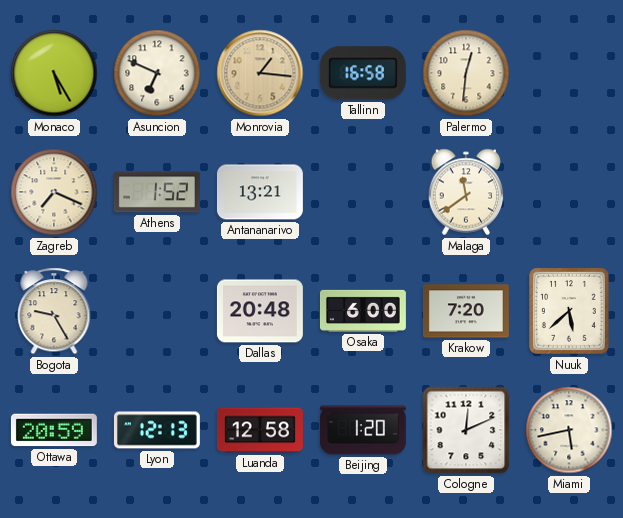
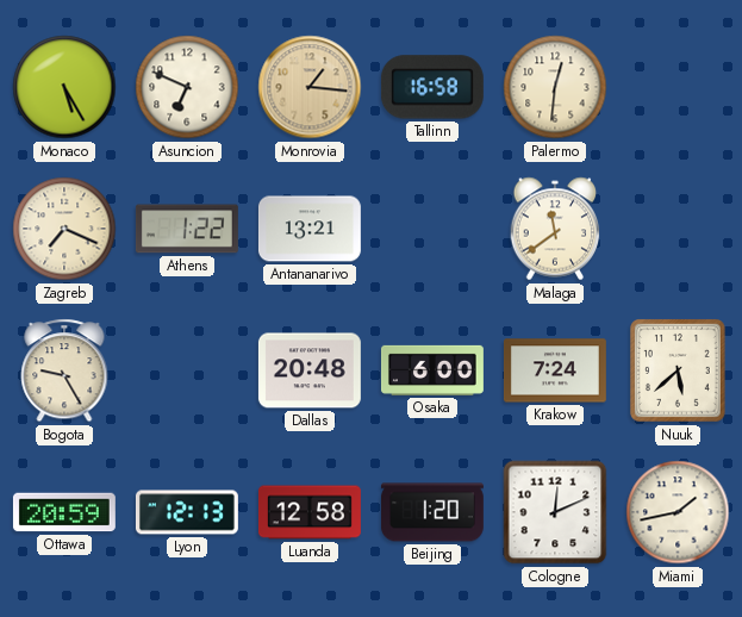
Athens: 1:52 -> 1:22
Krakow: 7:20 -> 7:24
Miami: 5:43 -> 1:43
